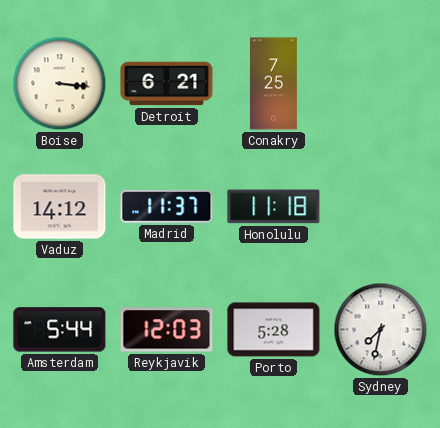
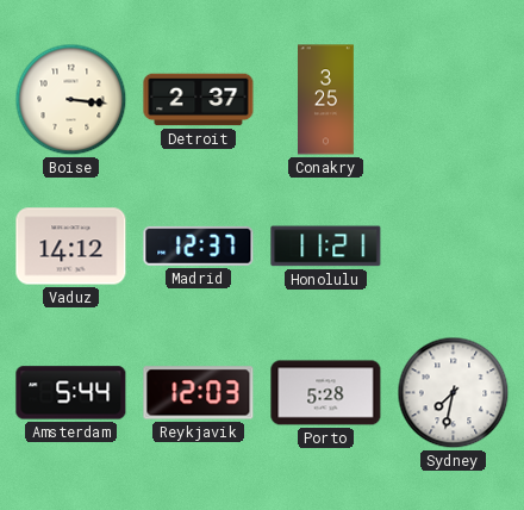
Detroit: 6:21 -> 2:37
Conakry: 7:25 -> 3:25
Madrid: 11:37 -> 12:37
Honolulu: 11:18 -> 11:21
